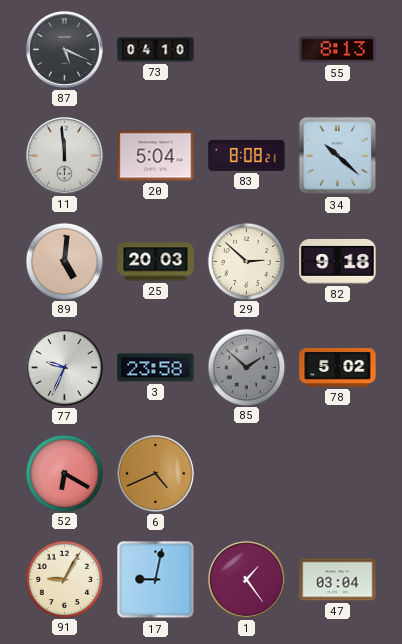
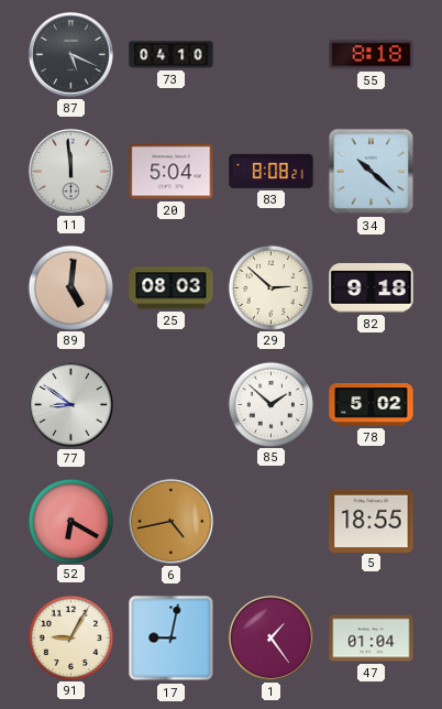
55: 8:13 -> 8:18
25: 20:03 -> 08:03
77: 9:34 -> 8:51
3: 23:58 -> none
85 dial: grey -> white
6: 4:41 -> 4:43
5: none -> 18:55
47: 03:04 -> 01:04
